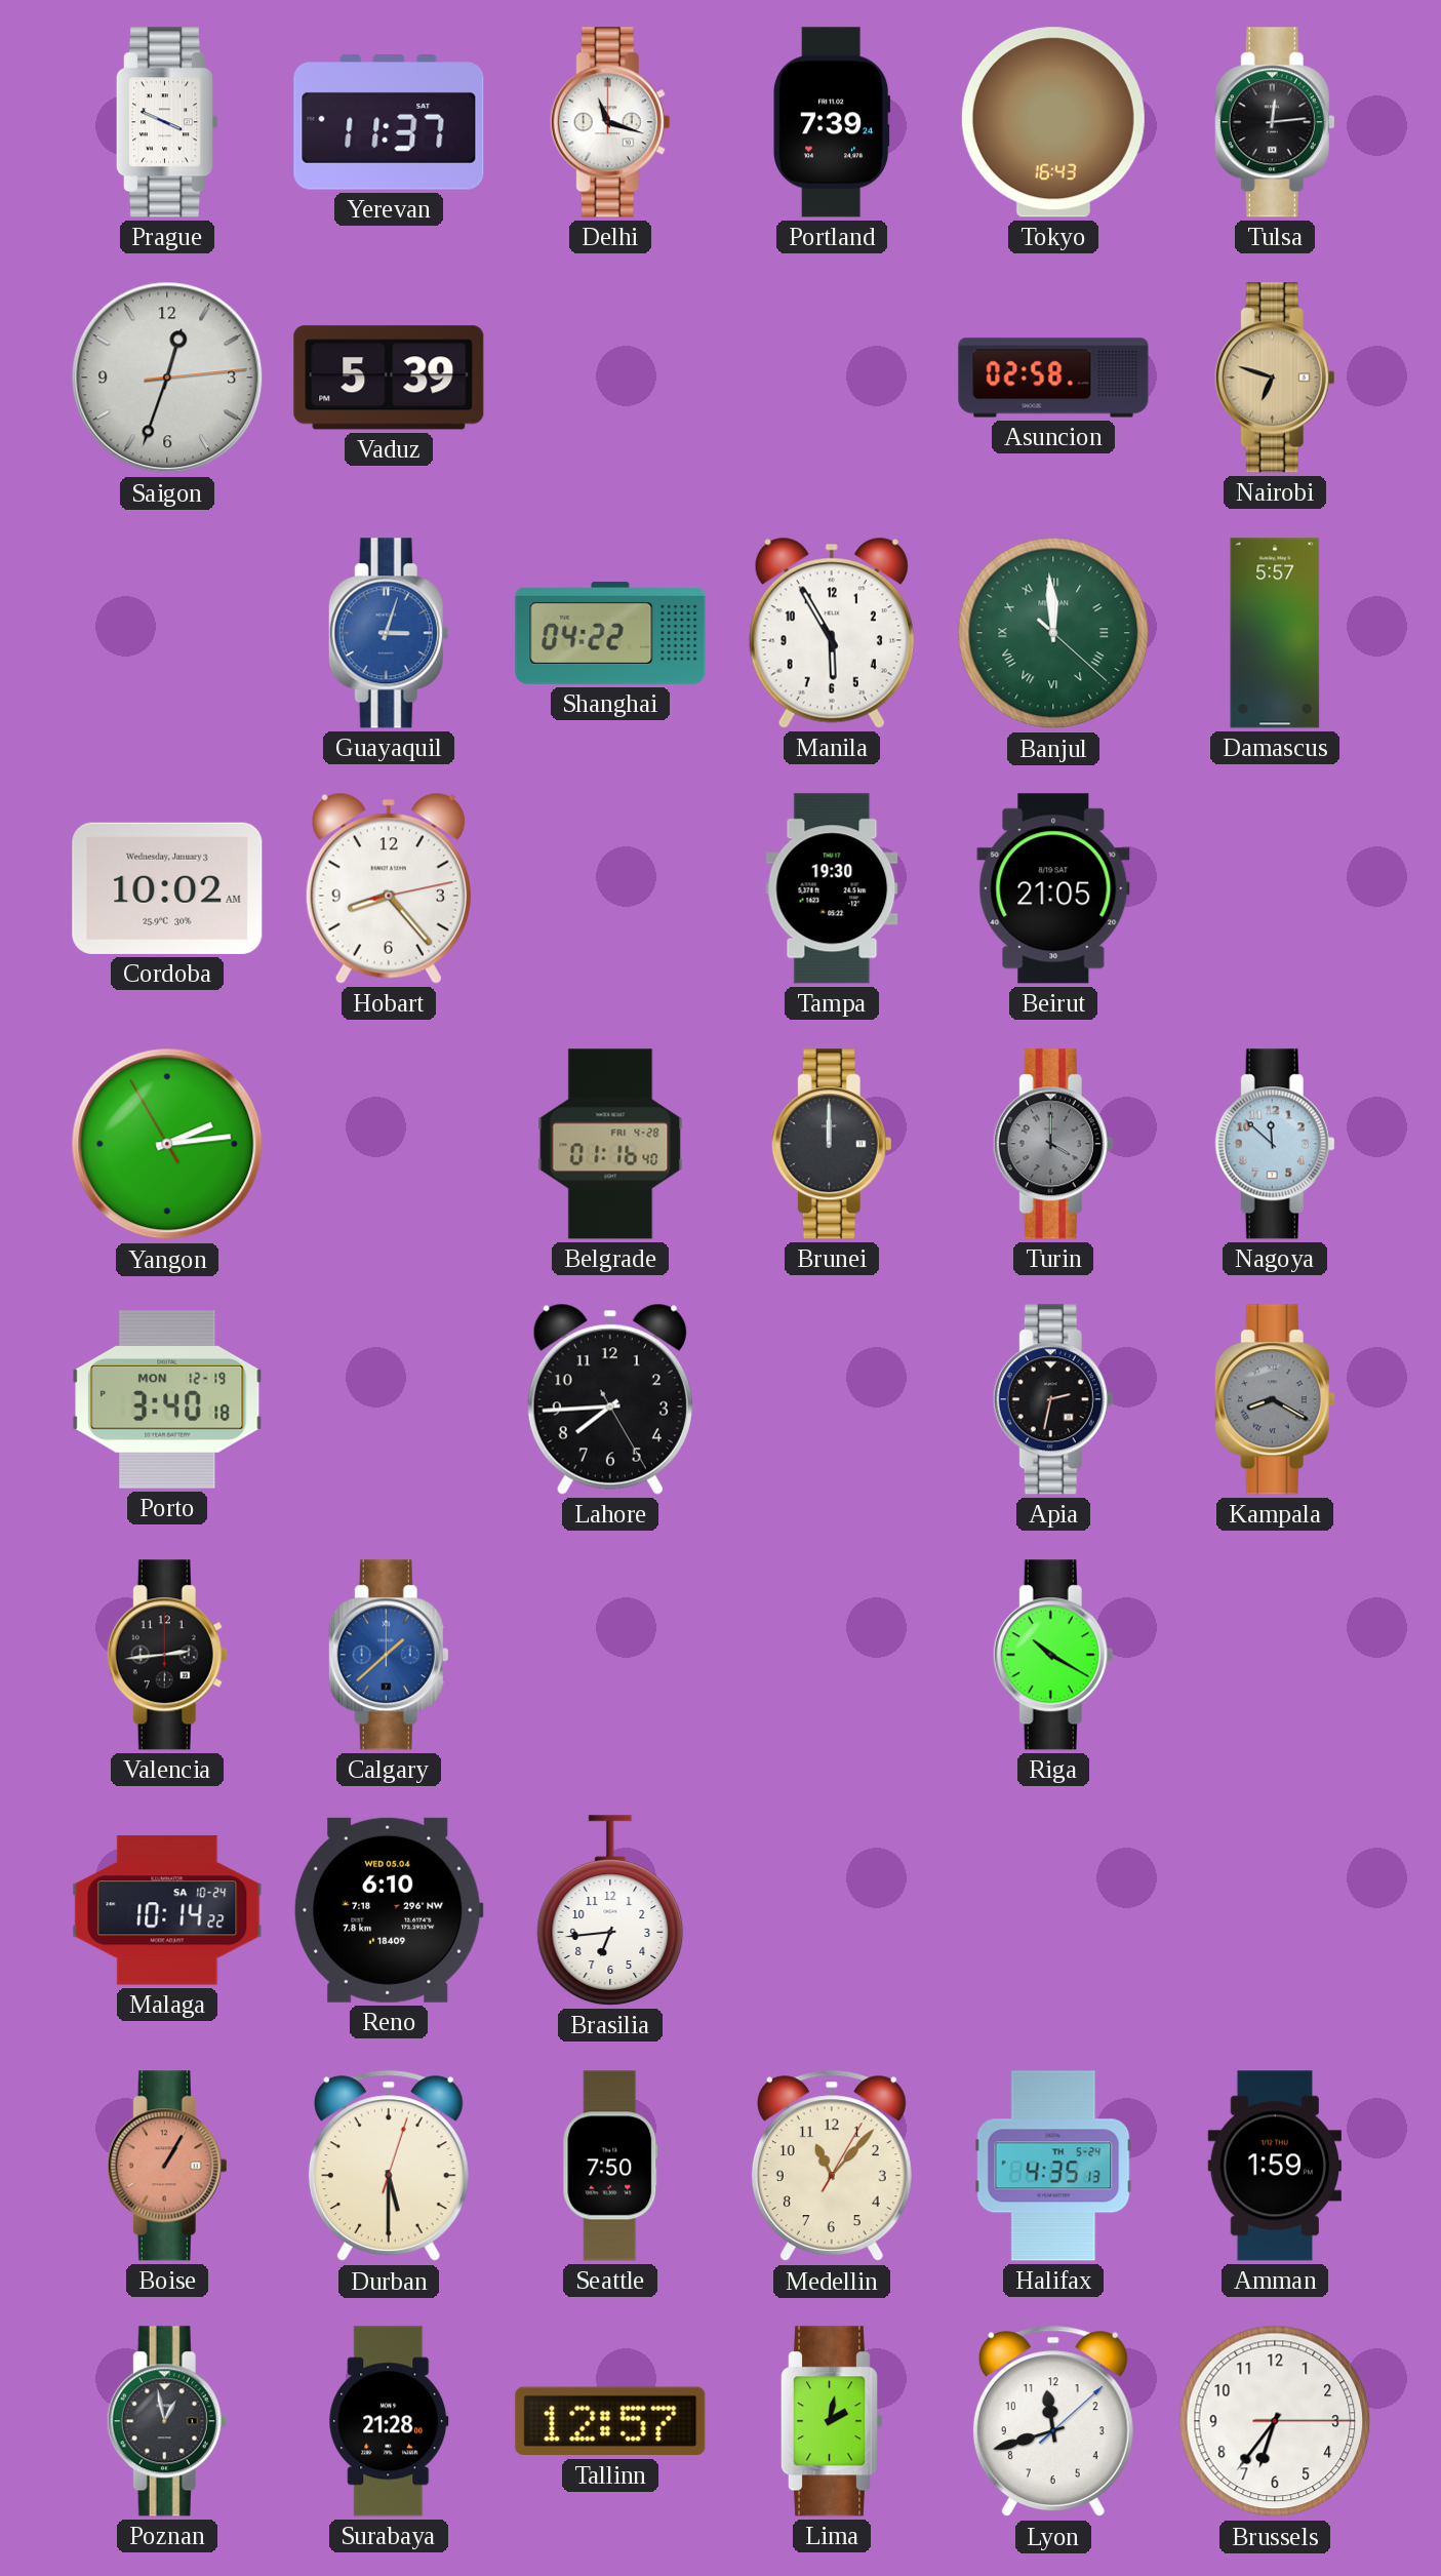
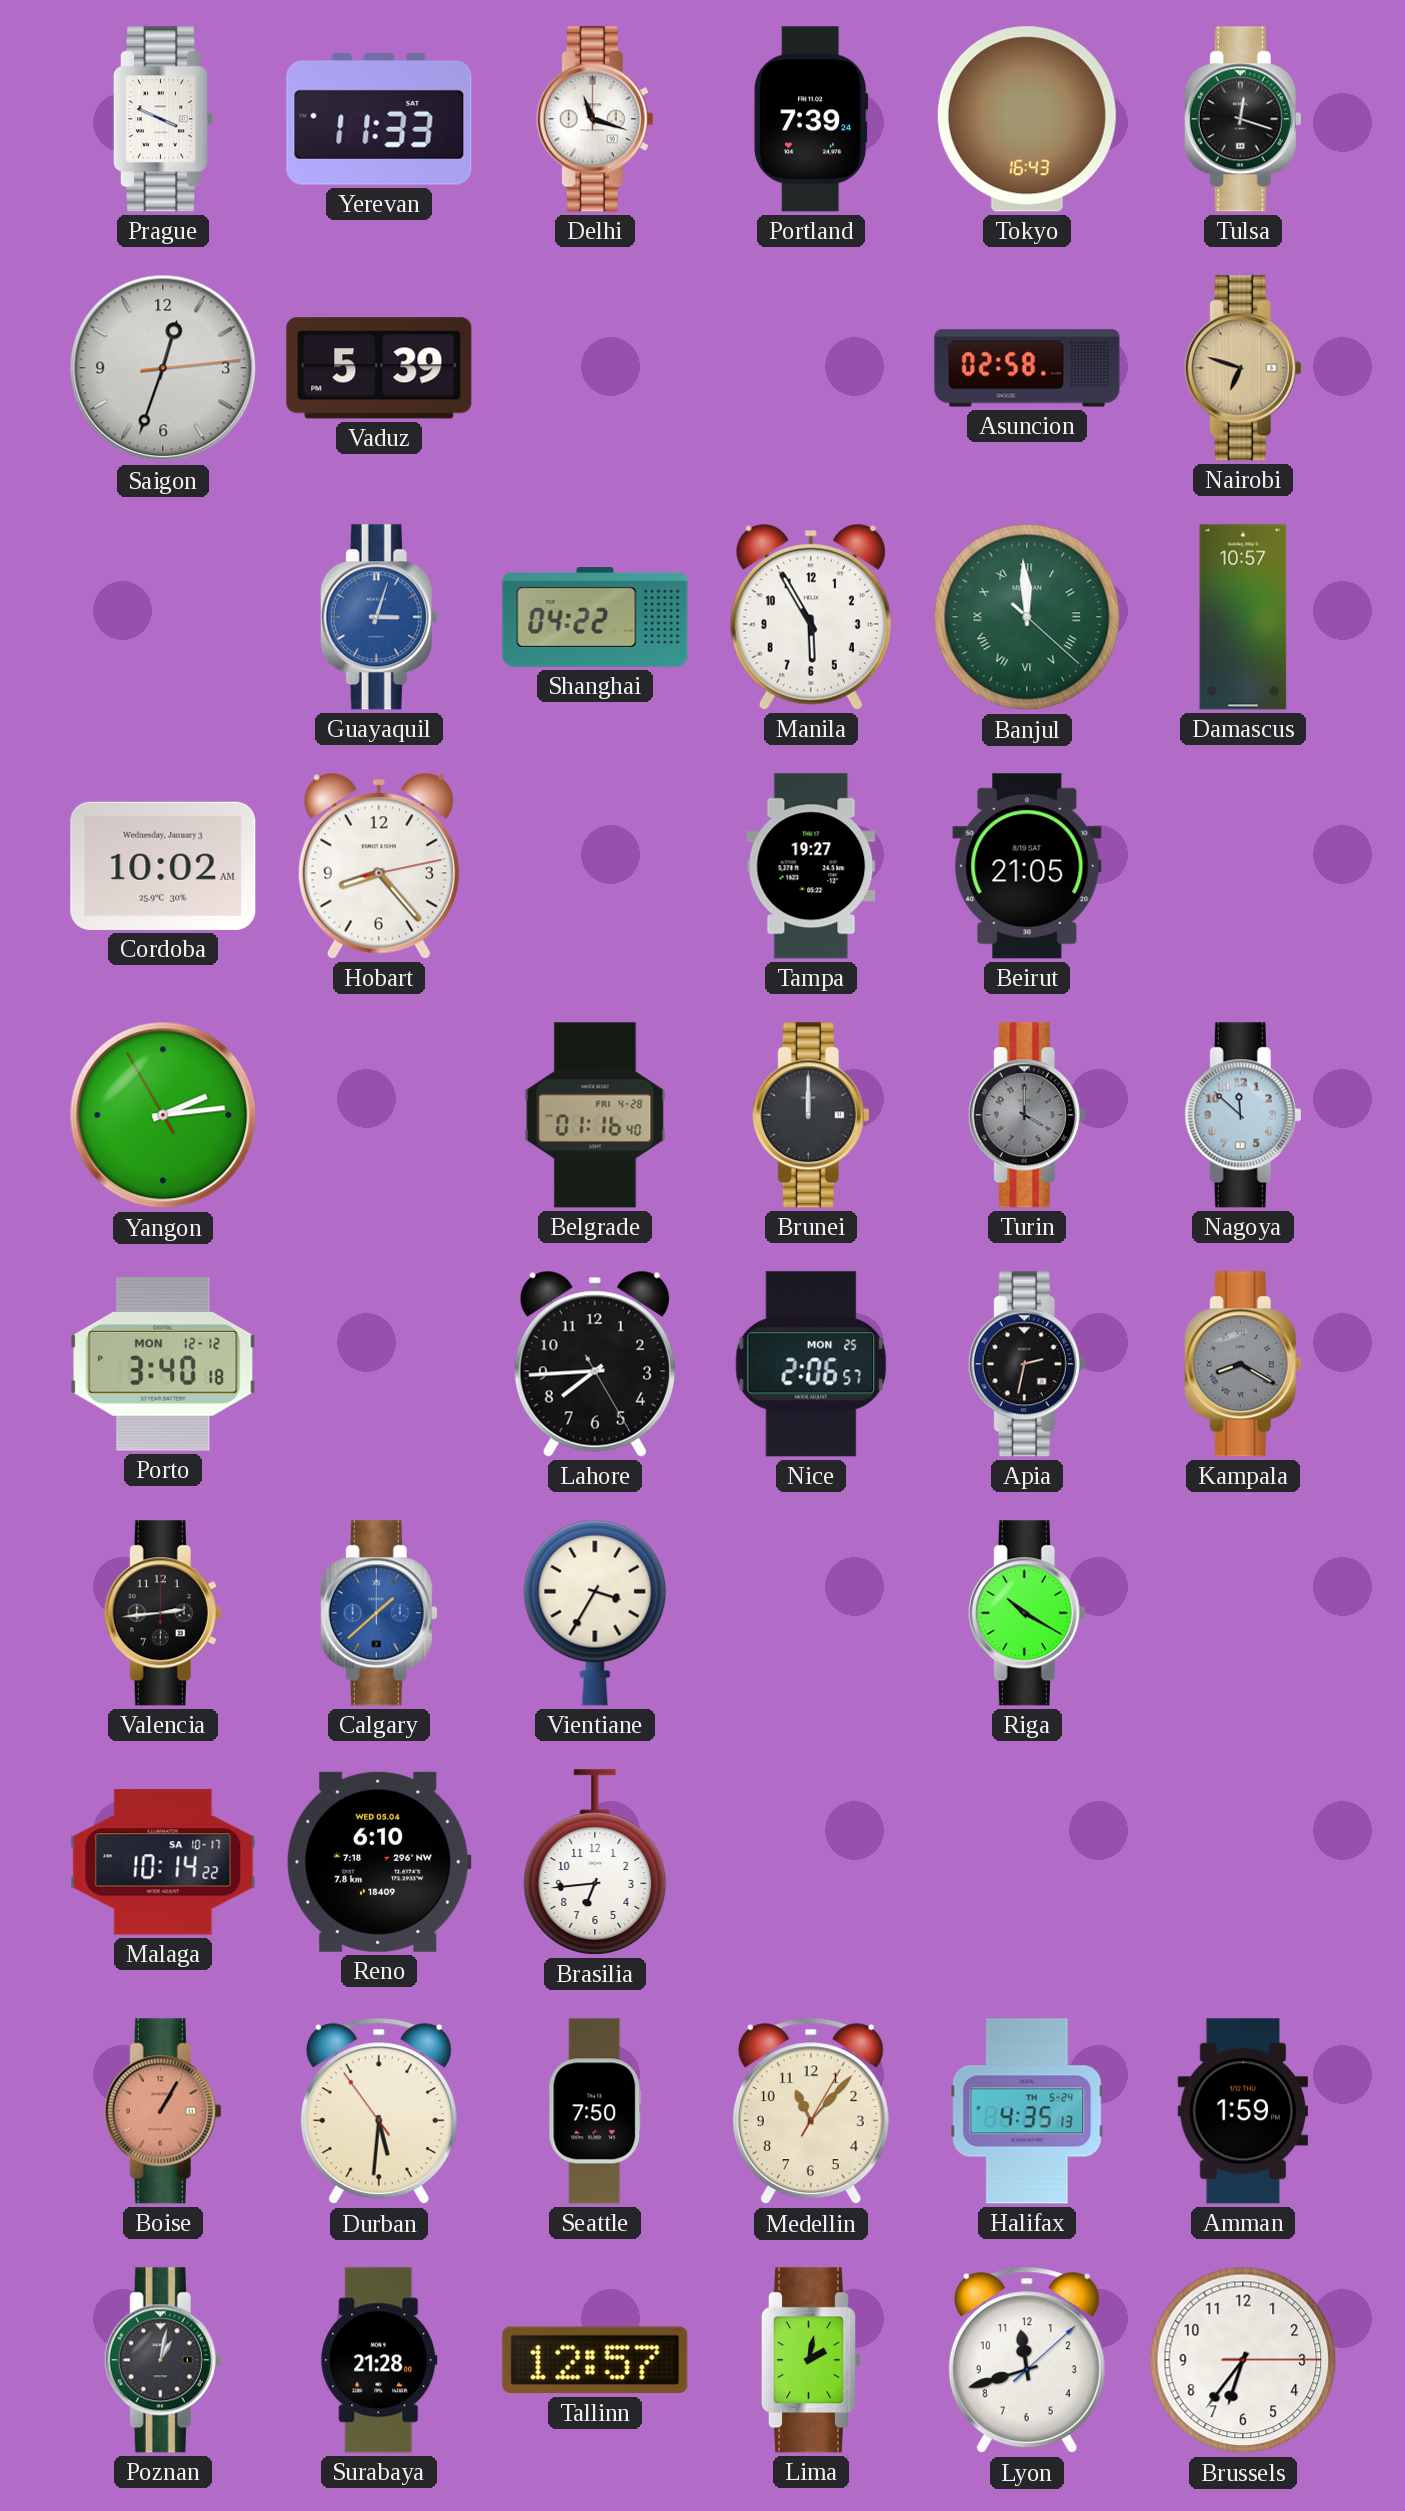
Yerevan: 11:37 -> 11:33
Tulsa: 12:14 -> 12:18
Damascus: 5:57 -> 10:57
Tampa: 19:30 -> 19:27
Porto date: MON 12-19 -> MON 12-12
Nice: none -> 2:06
Vientiane: none -> 3:35
Malaga date: SA 10-24 -> SA 10-17
Durban: 5:30:03 -> 5:30:54
Poznan: 12:58 -> 1:02
